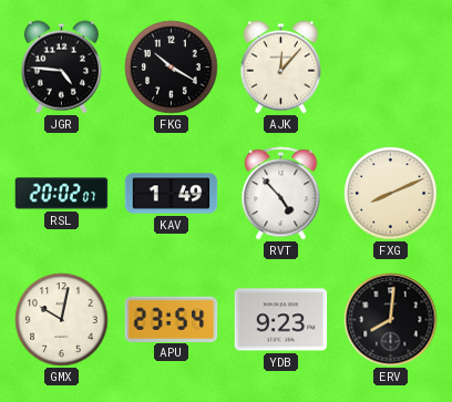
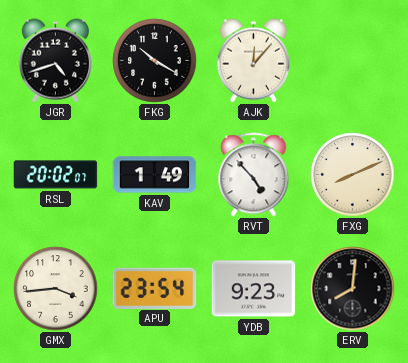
JGR: 4:46 -> 4:42
GMX: 10:02 -> 3:44
